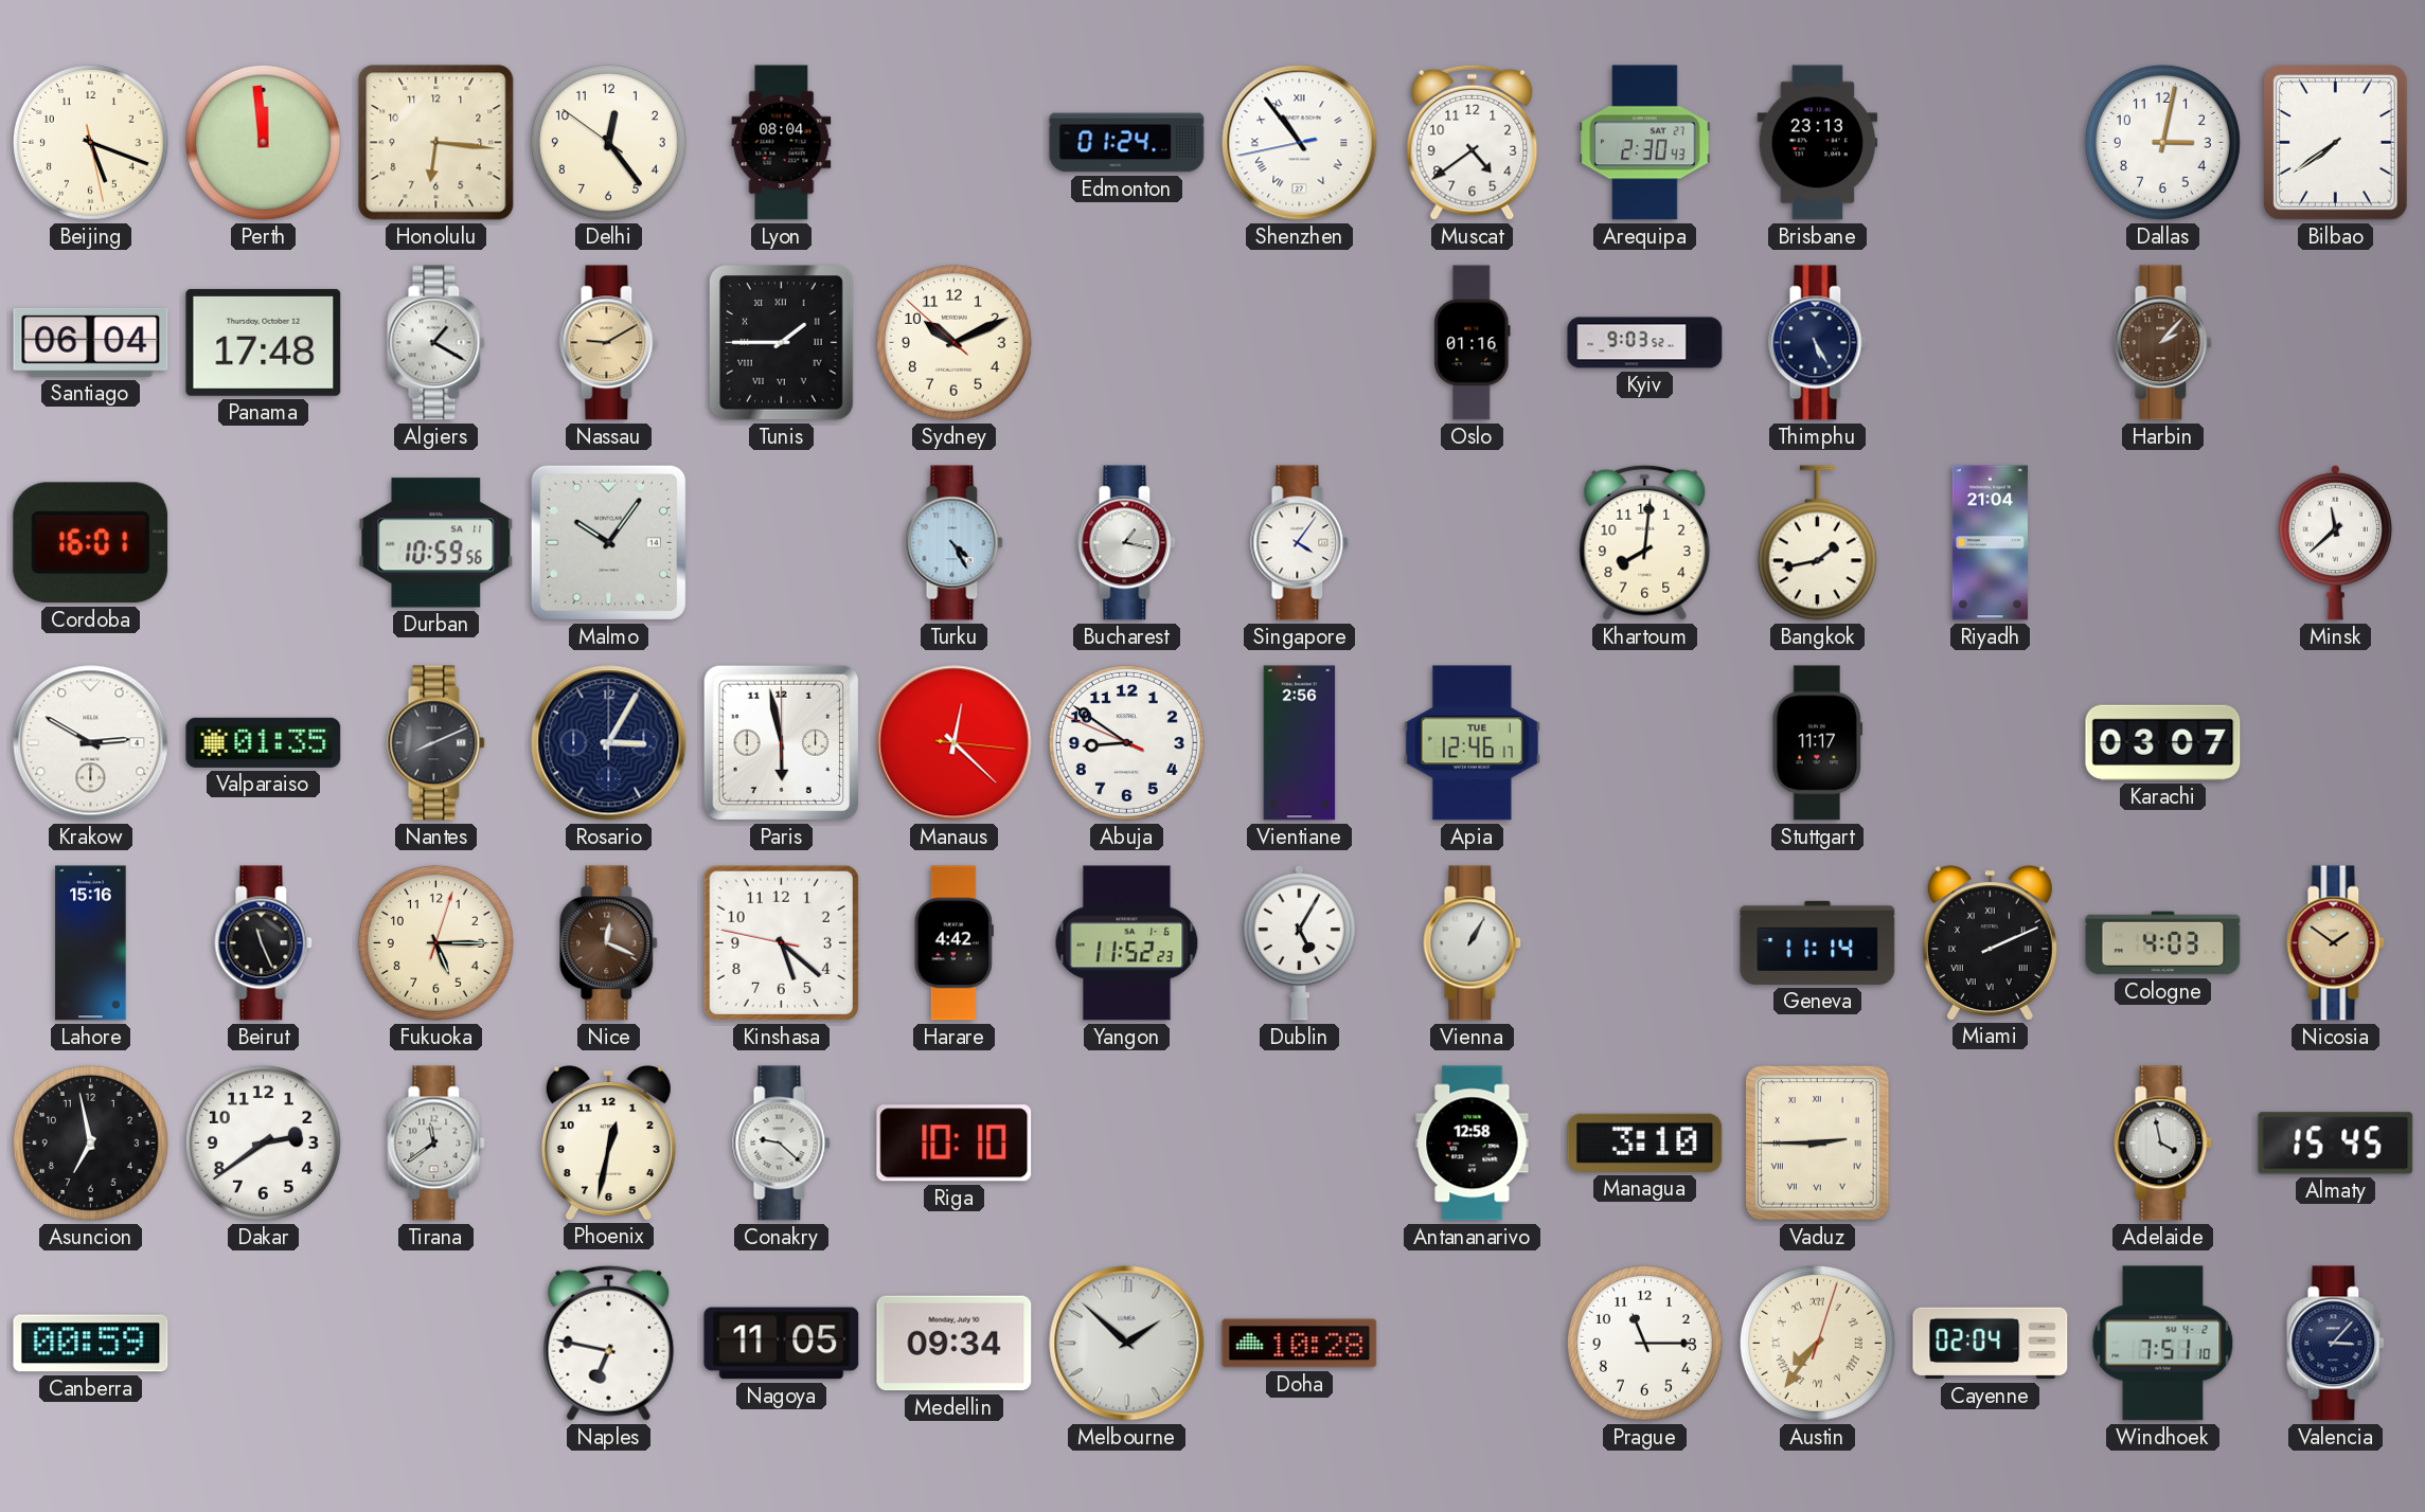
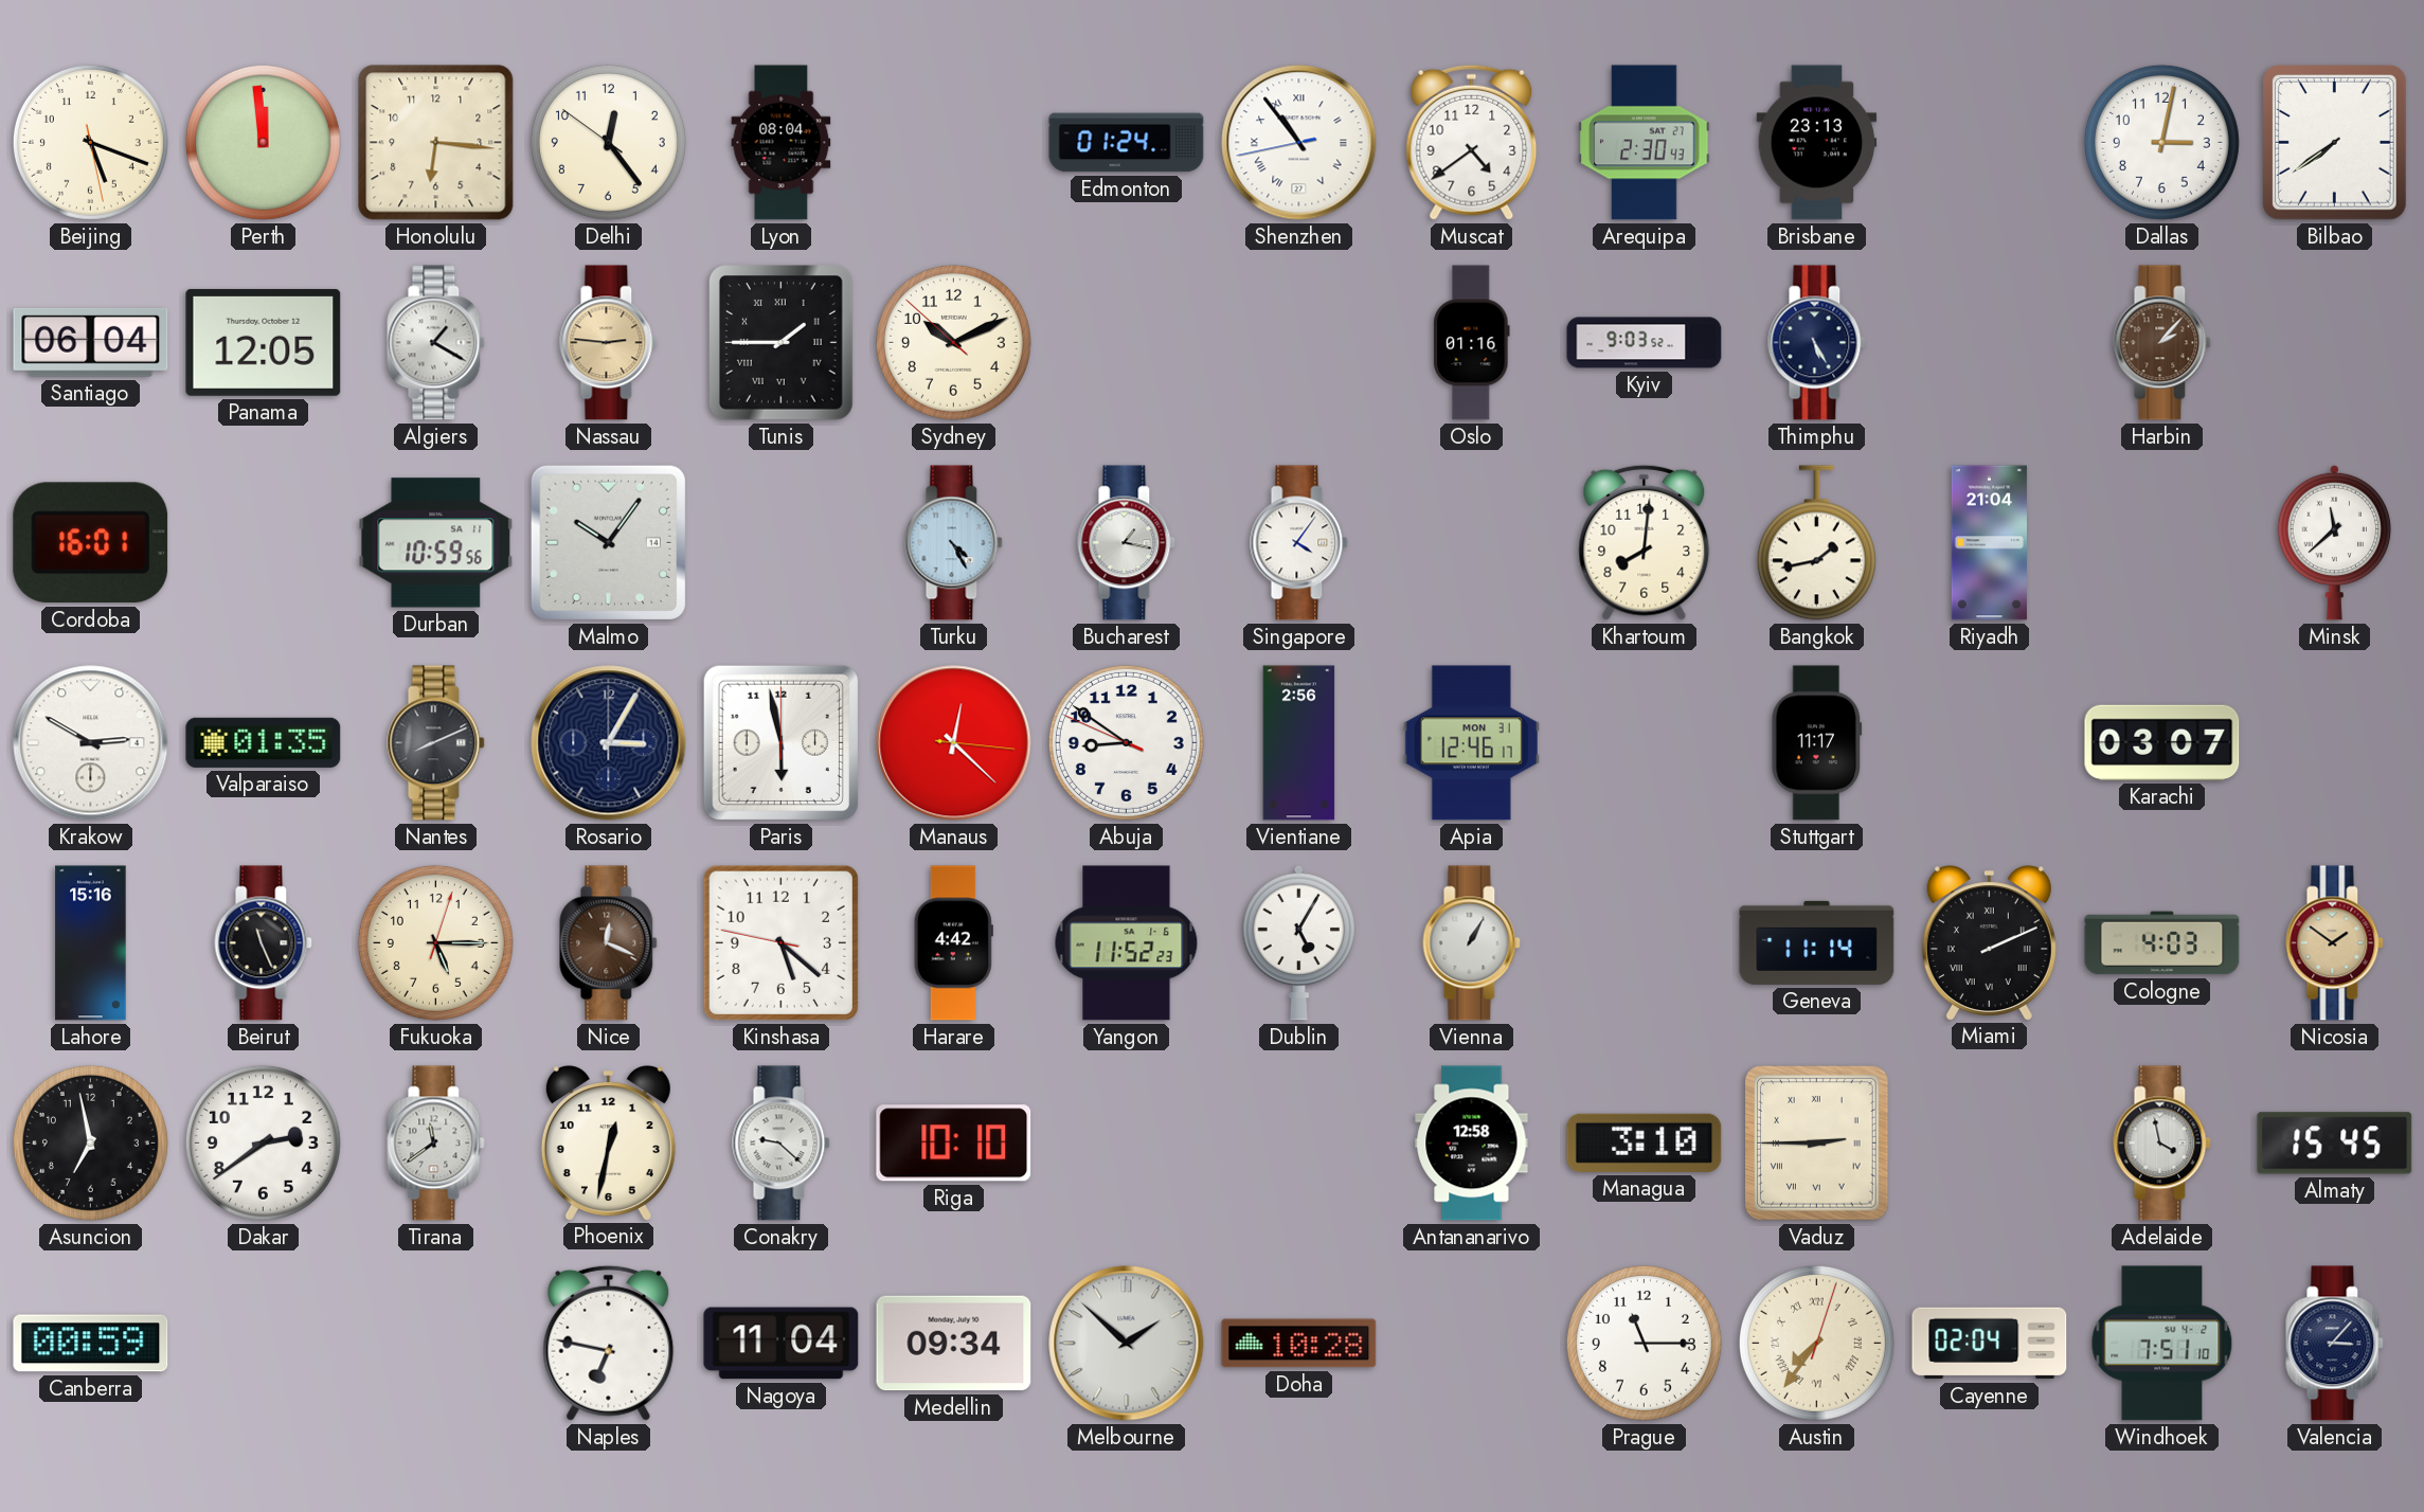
Panama: 17:48 -> 12:05
Nassau: 9:10 -> 2:46
Apia date: TUE 1 -> MON 31
Nagoya: 11:05 -> 11:04
